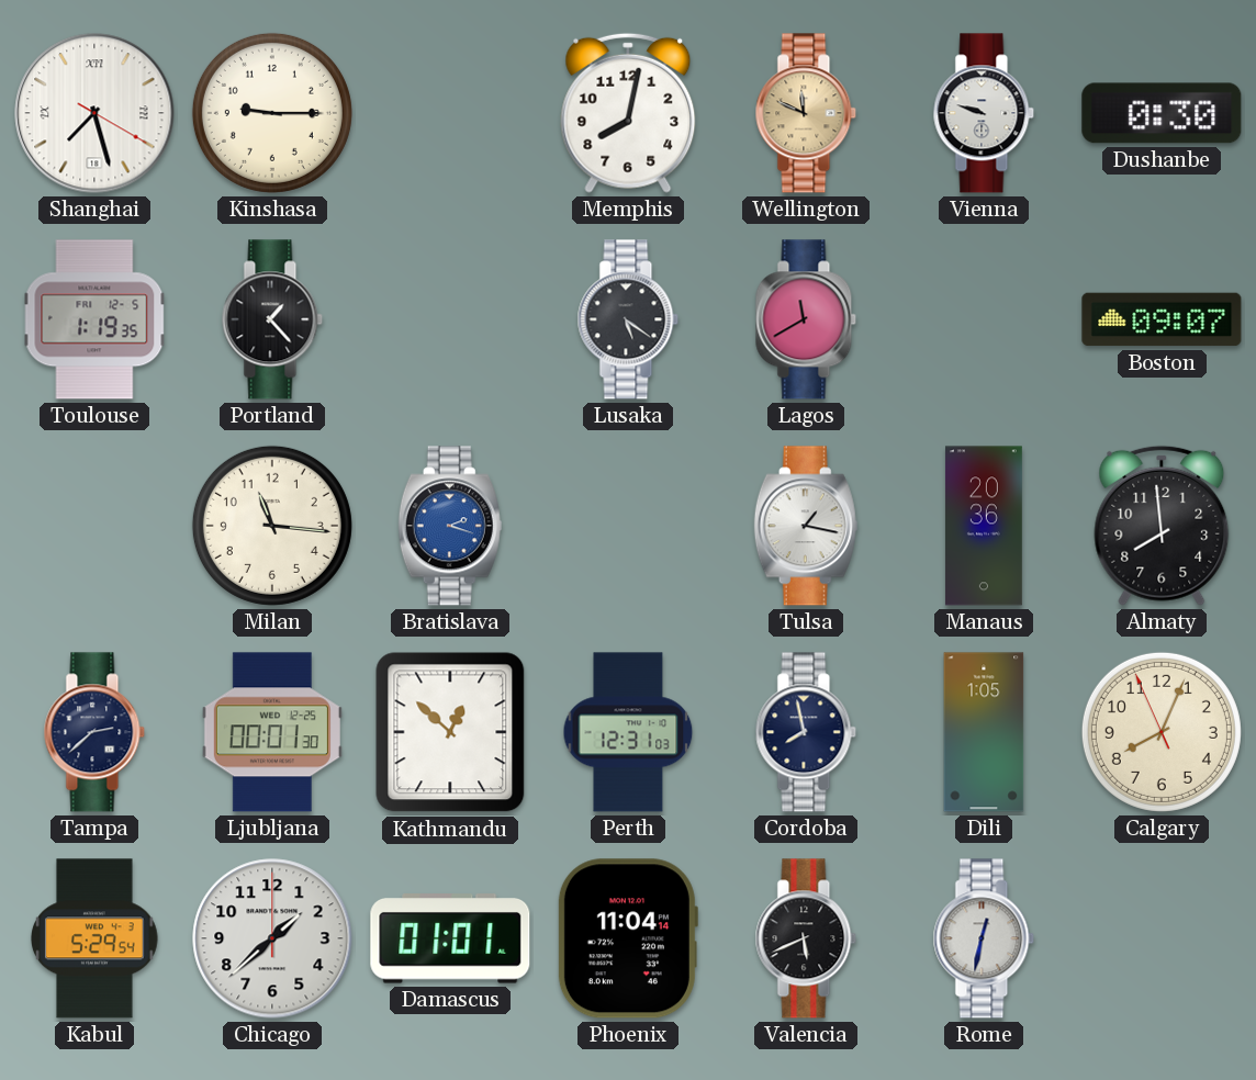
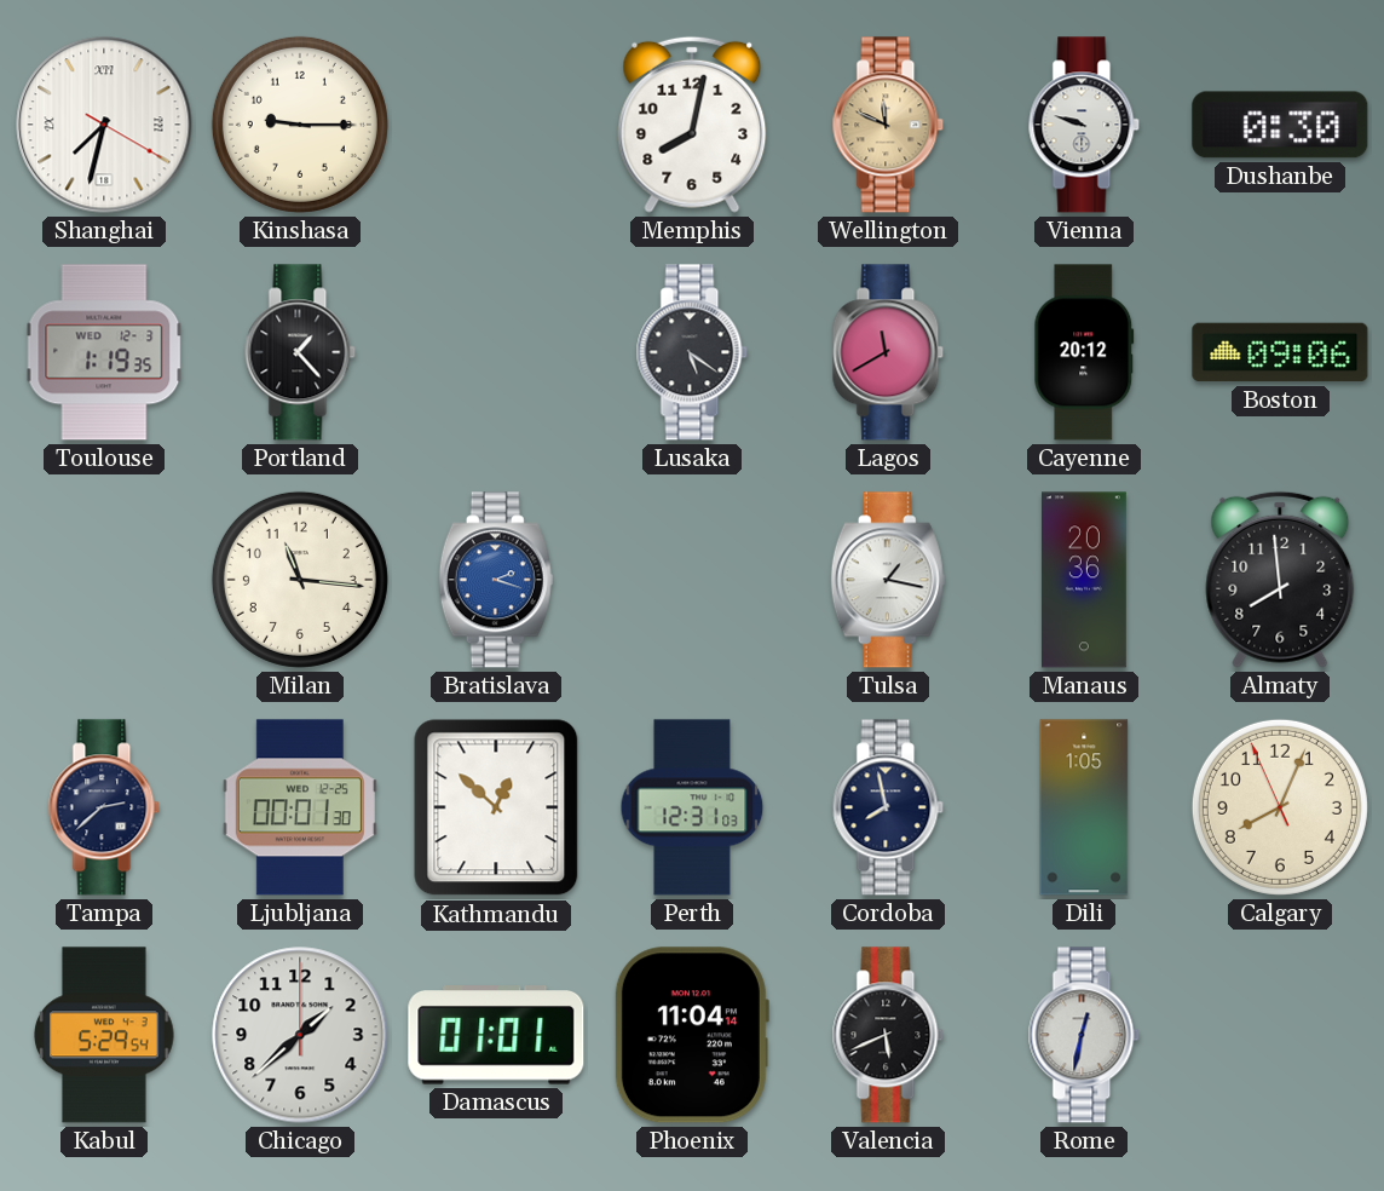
Shanghai: 7:27 -> 7:32
Toulouse date: FRI 12-5 -> WED 12-3
Cayenne: none -> 20:12
Boston: 09:07 -> 09:06
